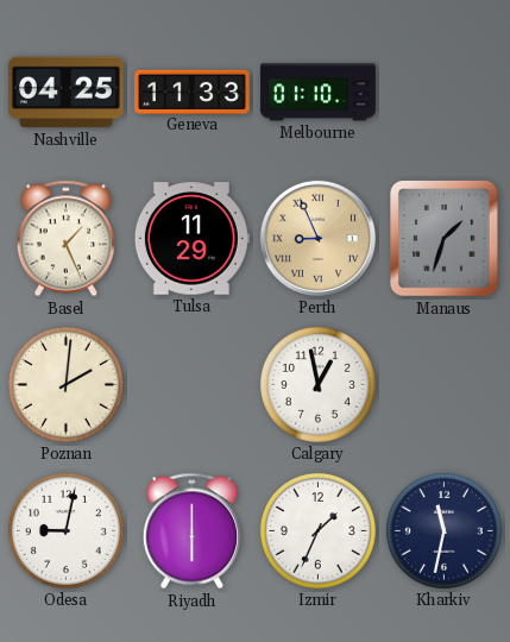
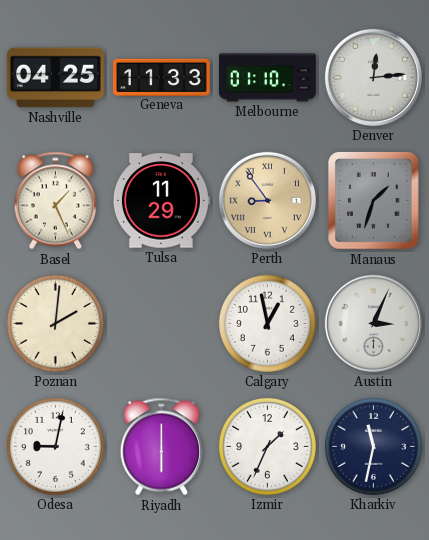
Denver: none -> 12:14
Perth: 8:56 -> 8:54
Austin: none -> 3:04
